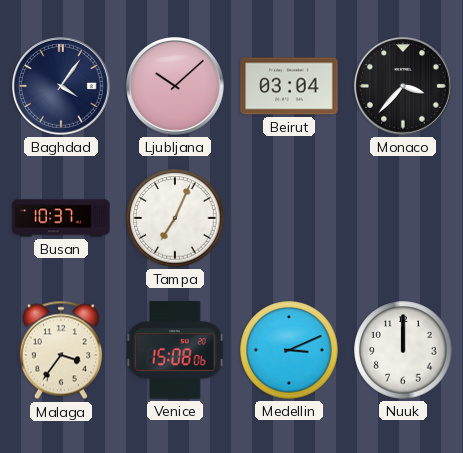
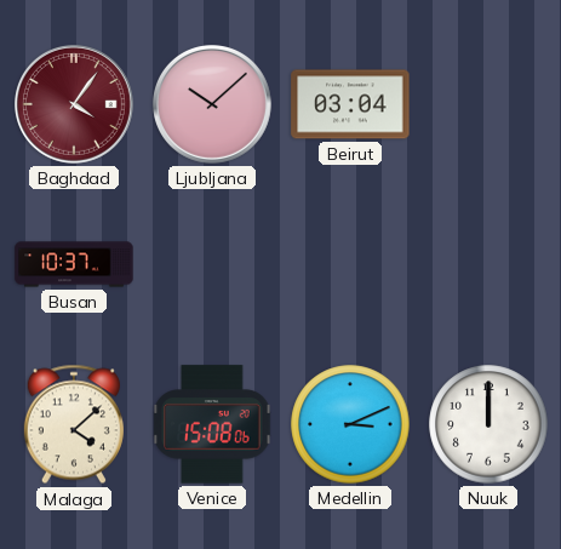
Baghdad dial: navy -> burgundy
Monaco: 3:37 -> none
Tampa: 7:04 -> none
Malaga: 3:36 -> 4:08
